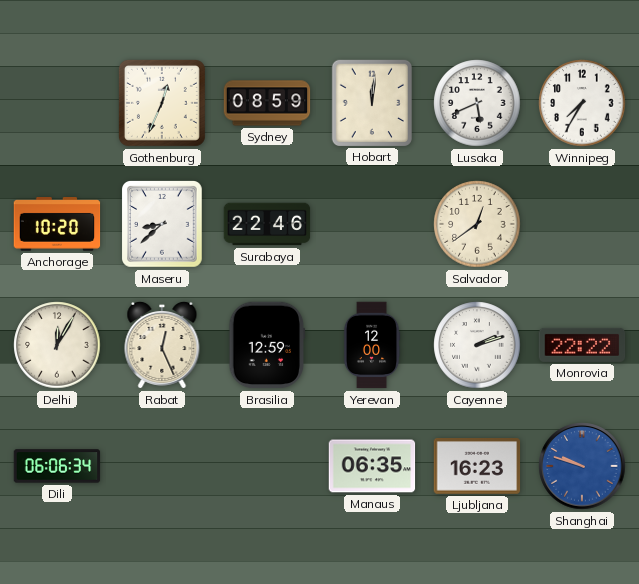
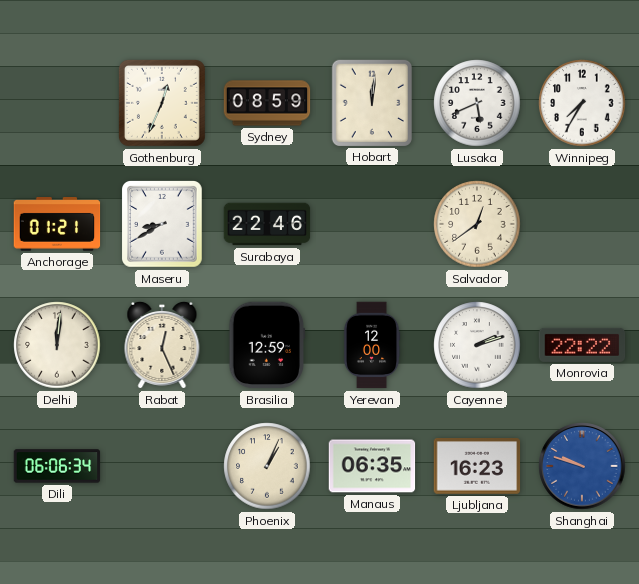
Anchorage: 10:20 -> 01:21
Maseru: 8:38 -> 8:40
Delhi: 12:05 -> 12:01
Phoenix: none -> 1:04
